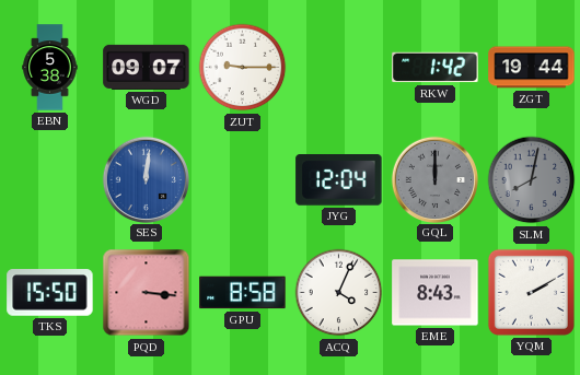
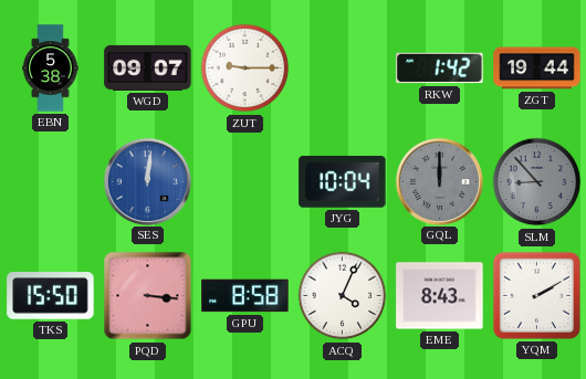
JYG: 12:04 -> 10:04
SLM: 8:02 -> 8:53
